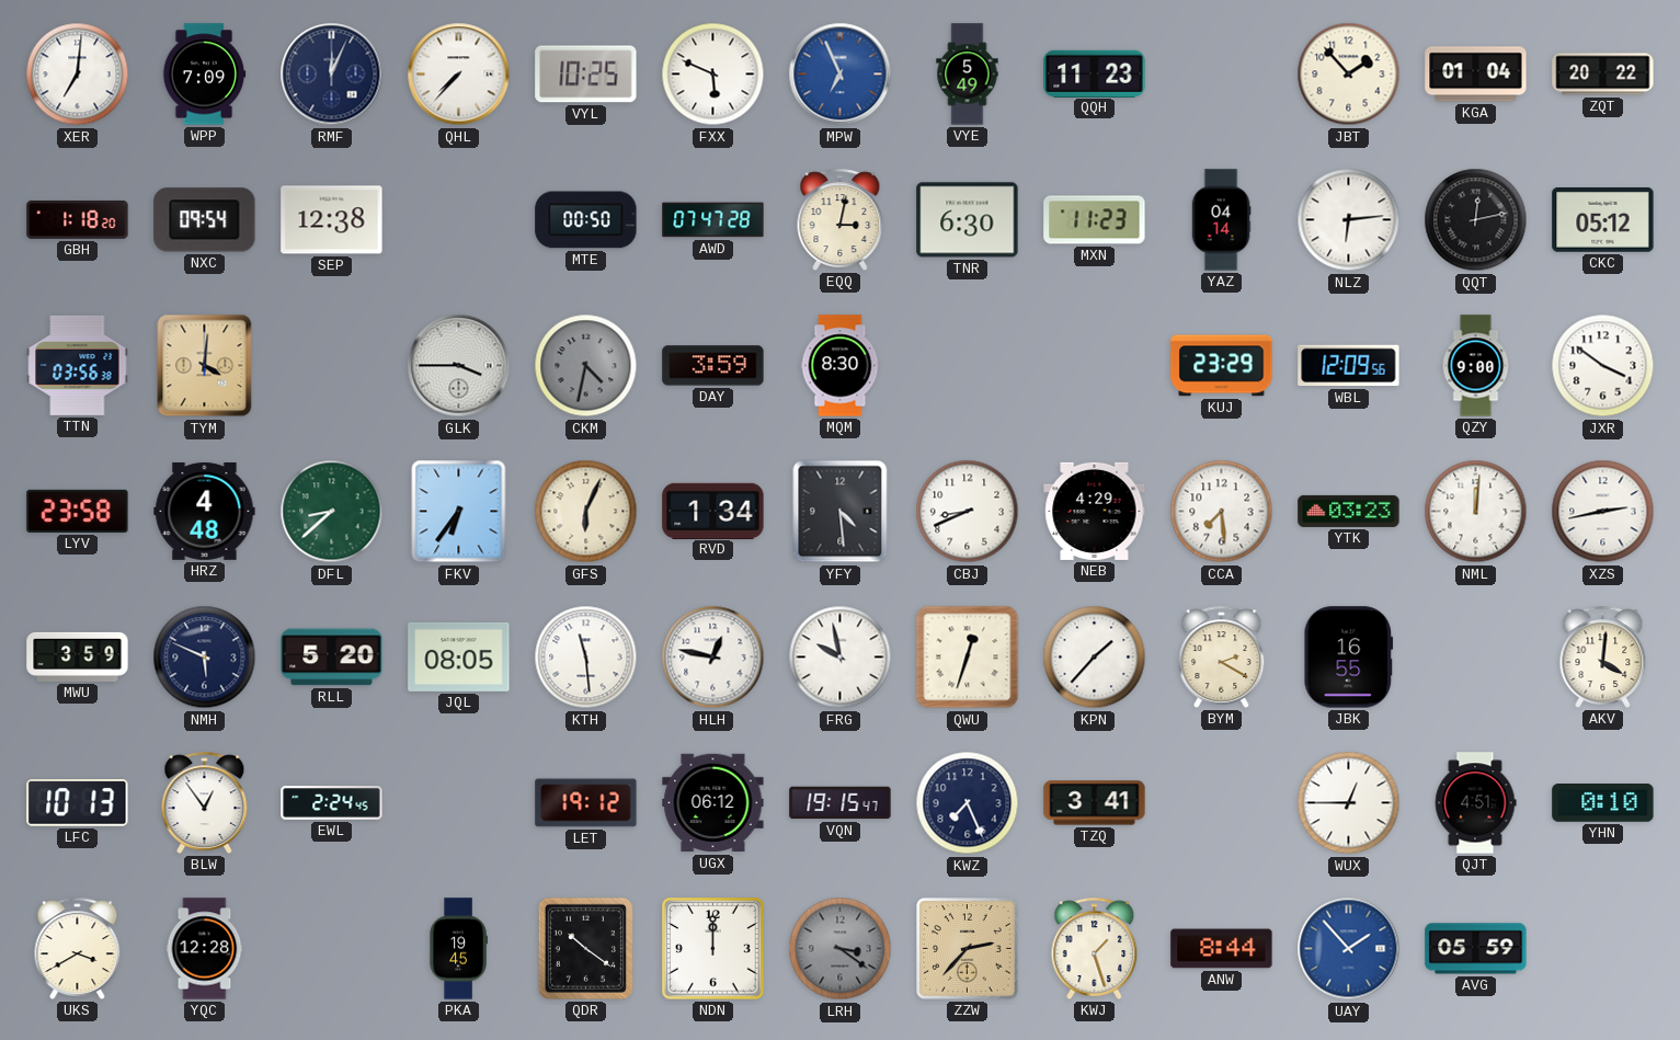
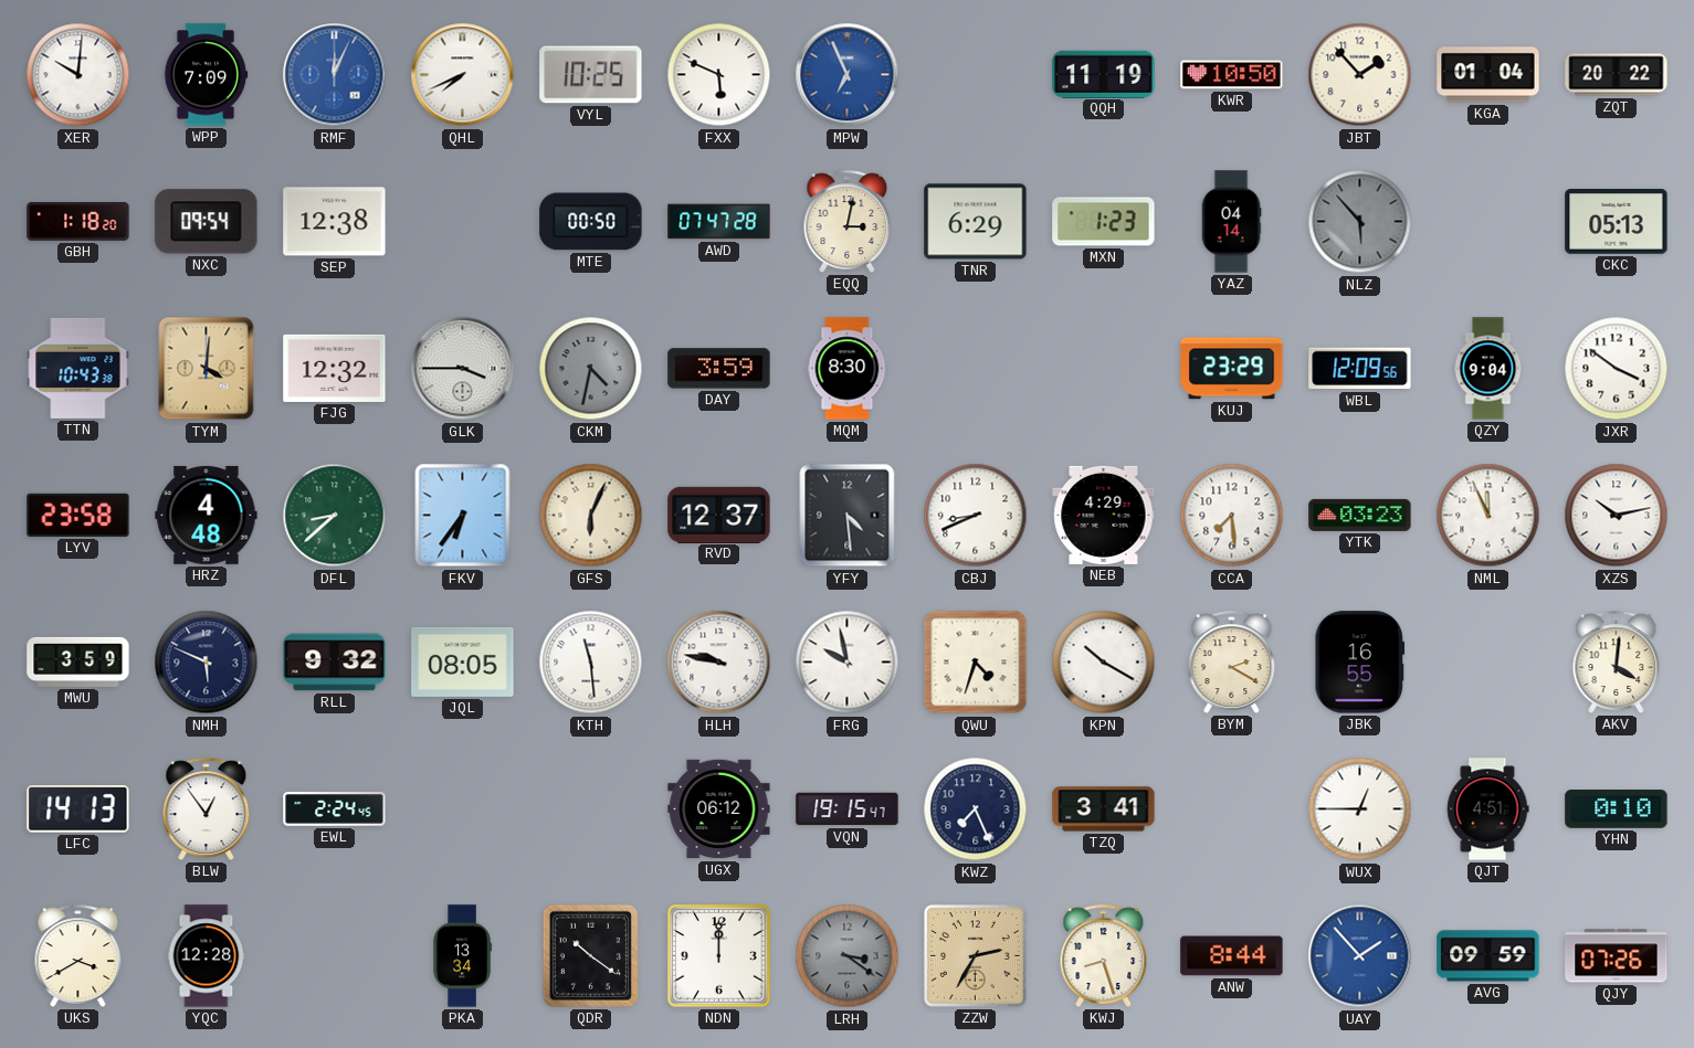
XER: 7:01 -> 10:01
RMF dial: navy -> blue
QHL: 7:37 -> 7:41
VYE: 5:49 -> none
QQH: 11:23 -> 11:19
KWR: none -> 10:50
TNR: 6:30 -> 6:29
MXN: 11:23 -> 1:23
NLZ: 6:14 -> 5:53
NLZ dial: white -> grey
QQT: 12:13 -> none
CKC: 05:12 -> 05:13
TTN: 03:56 -> 10:43
FJG: none -> 12:32
QZY: 9:00 -> 9:04
RVD: 1:34 -> 12:37
NML: 12:01 -> 11:56
XZS: 2:43 -> 10:13
RLL: 5:20 -> 9:32
HLH: 12:47 -> 9:47
QWU: 12:33 -> 4:33
KPN: 1:37 -> 10:20
LFC: 10:13 -> 14:13
LET: 19:12 -> none
PKA: 19:45 -> 13:34
ZZW: 2:37 -> 2:35
KWJ: 1:27 -> 8:27
AVG: 05:59 -> 09:59
QJY: none -> 07:26
